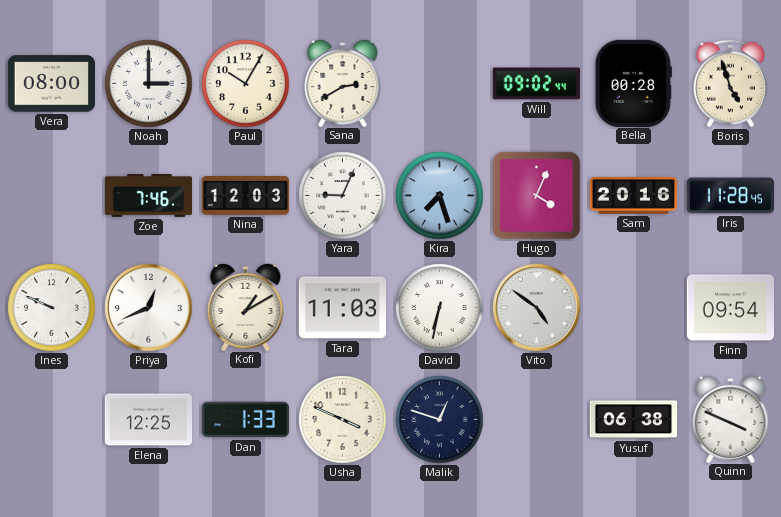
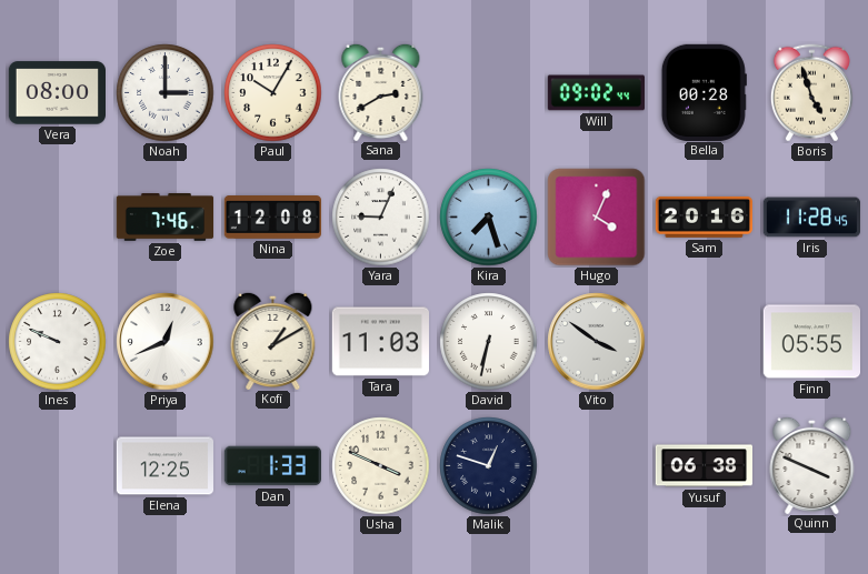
Nina: 12:03 -> 12:08
Vito: 4:51 -> 3:51
Finn: 09:54 -> 05:55
